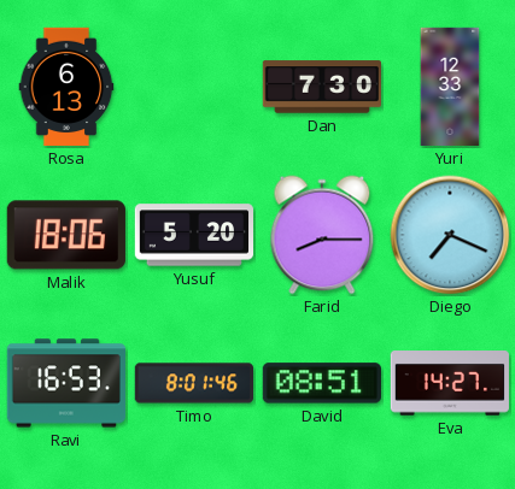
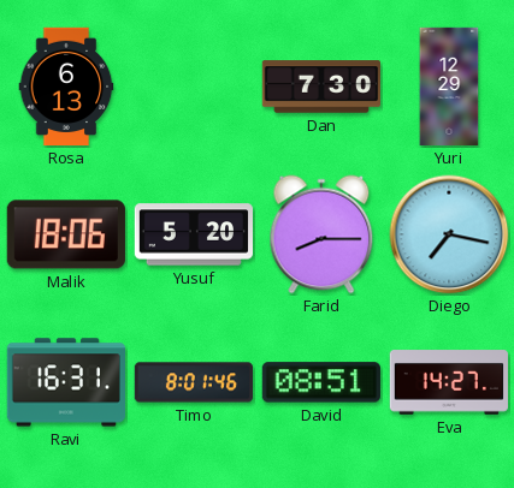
Yuri: 12:33 -> 12:29
Diego: 7:19 -> 7:17
Ravi: 16:53 -> 16:31
